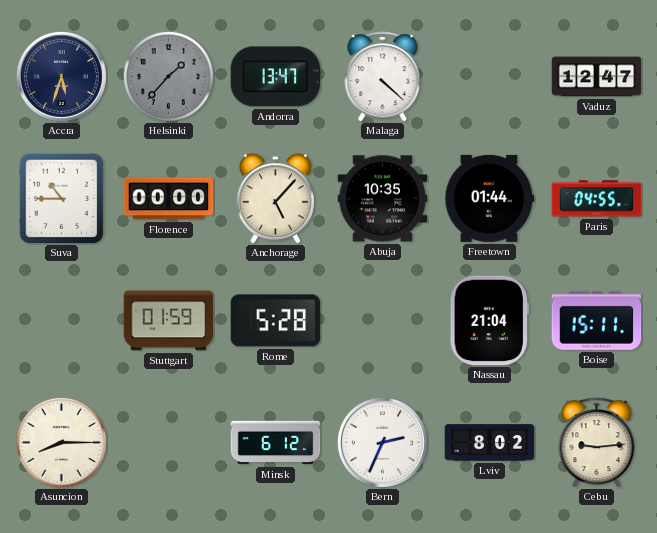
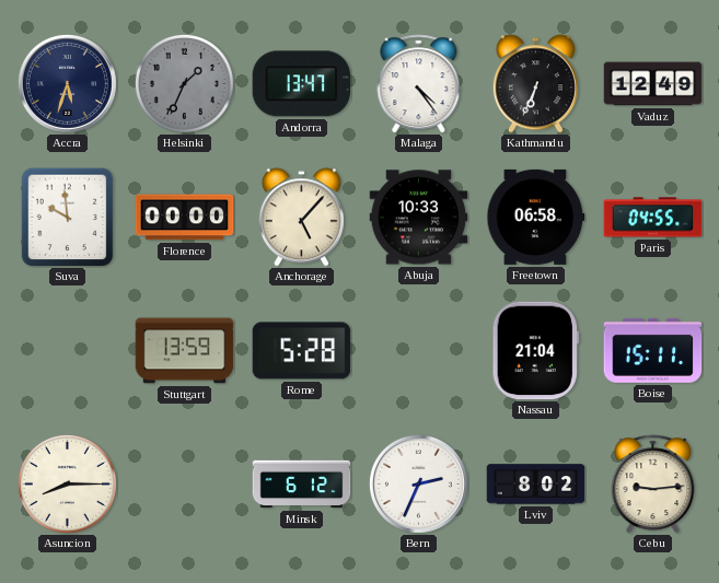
Helsinki: 1:37 -> 1:34
Malaga: 4:22 -> 4:24
Kathmandu: none -> 6:34
Vaduz: 12:47 -> 12:49
Suva: 10:45 -> 9:59
Abuja: 10:35 -> 10:33
Freetown: 01:44 -> 06:58
Stuttgart: 01:59 -> 13:59
